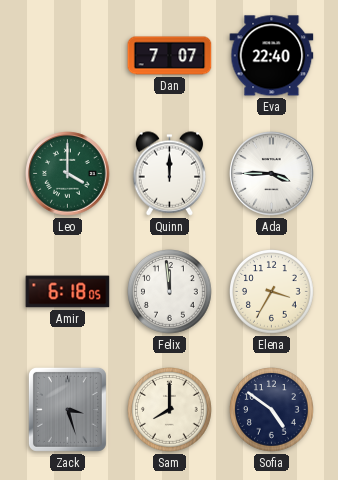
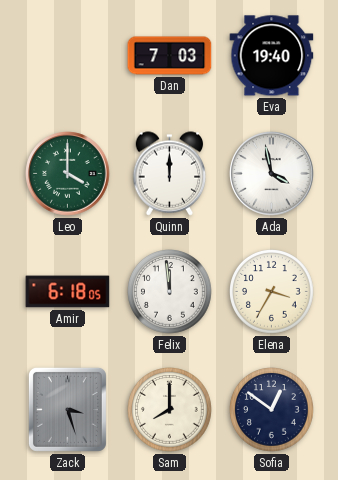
Dan: 7:07 -> 7:03
Eva: 22:40 -> 19:40
Ada: 3:45 -> 3:58
Sofia: 4:51 -> 12:51
